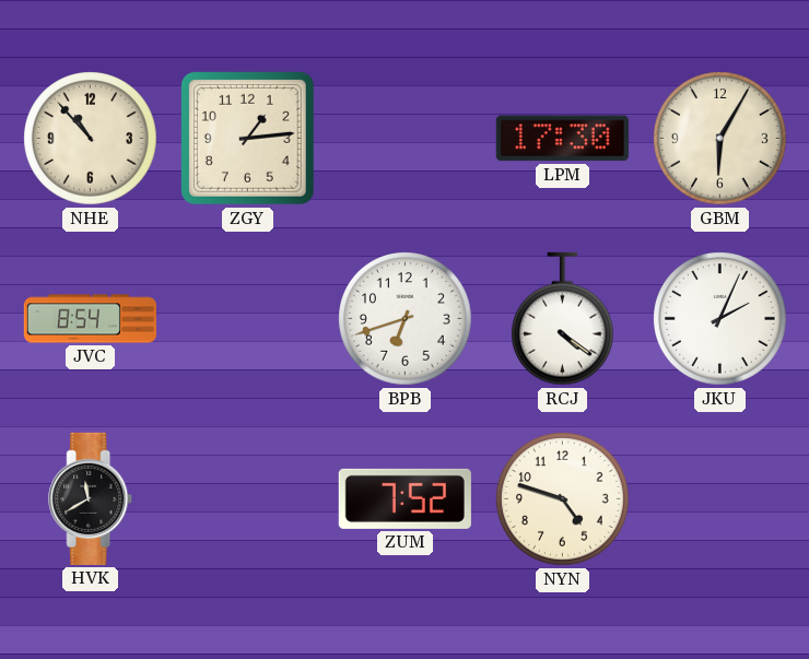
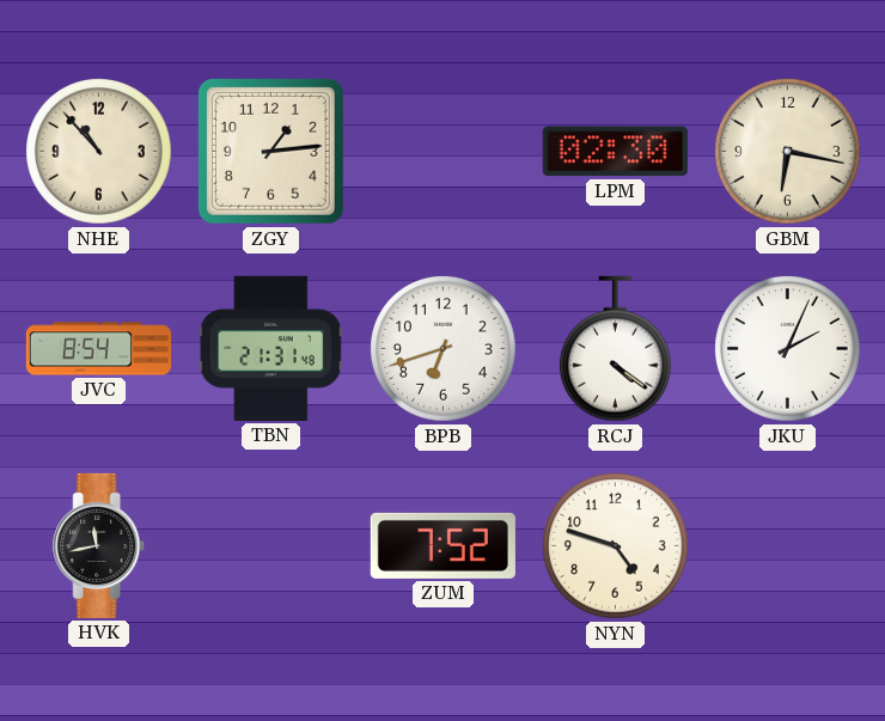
LPM: 17:30 -> 02:30
GBM: 6:05 -> 6:17
TBN: none -> 21:31
HVK: 11:40 -> 11:43
